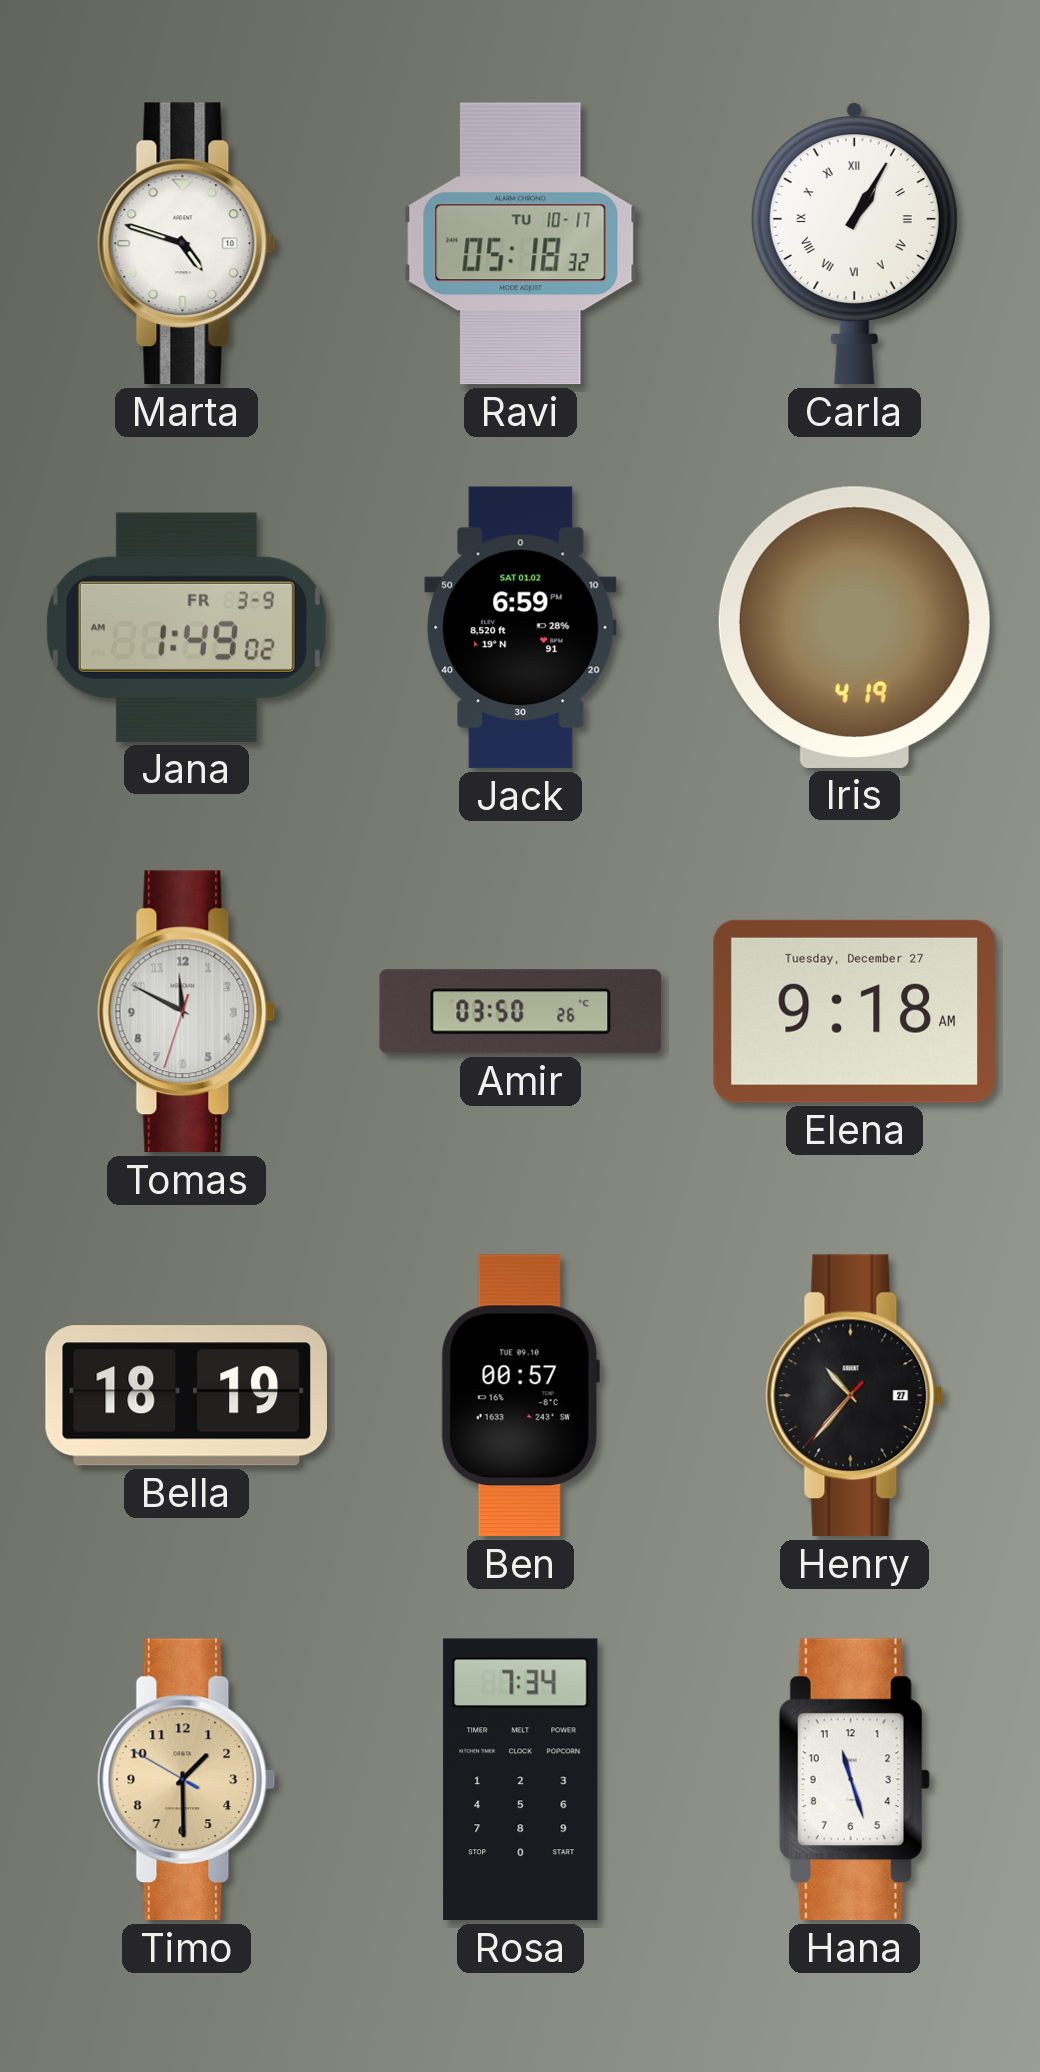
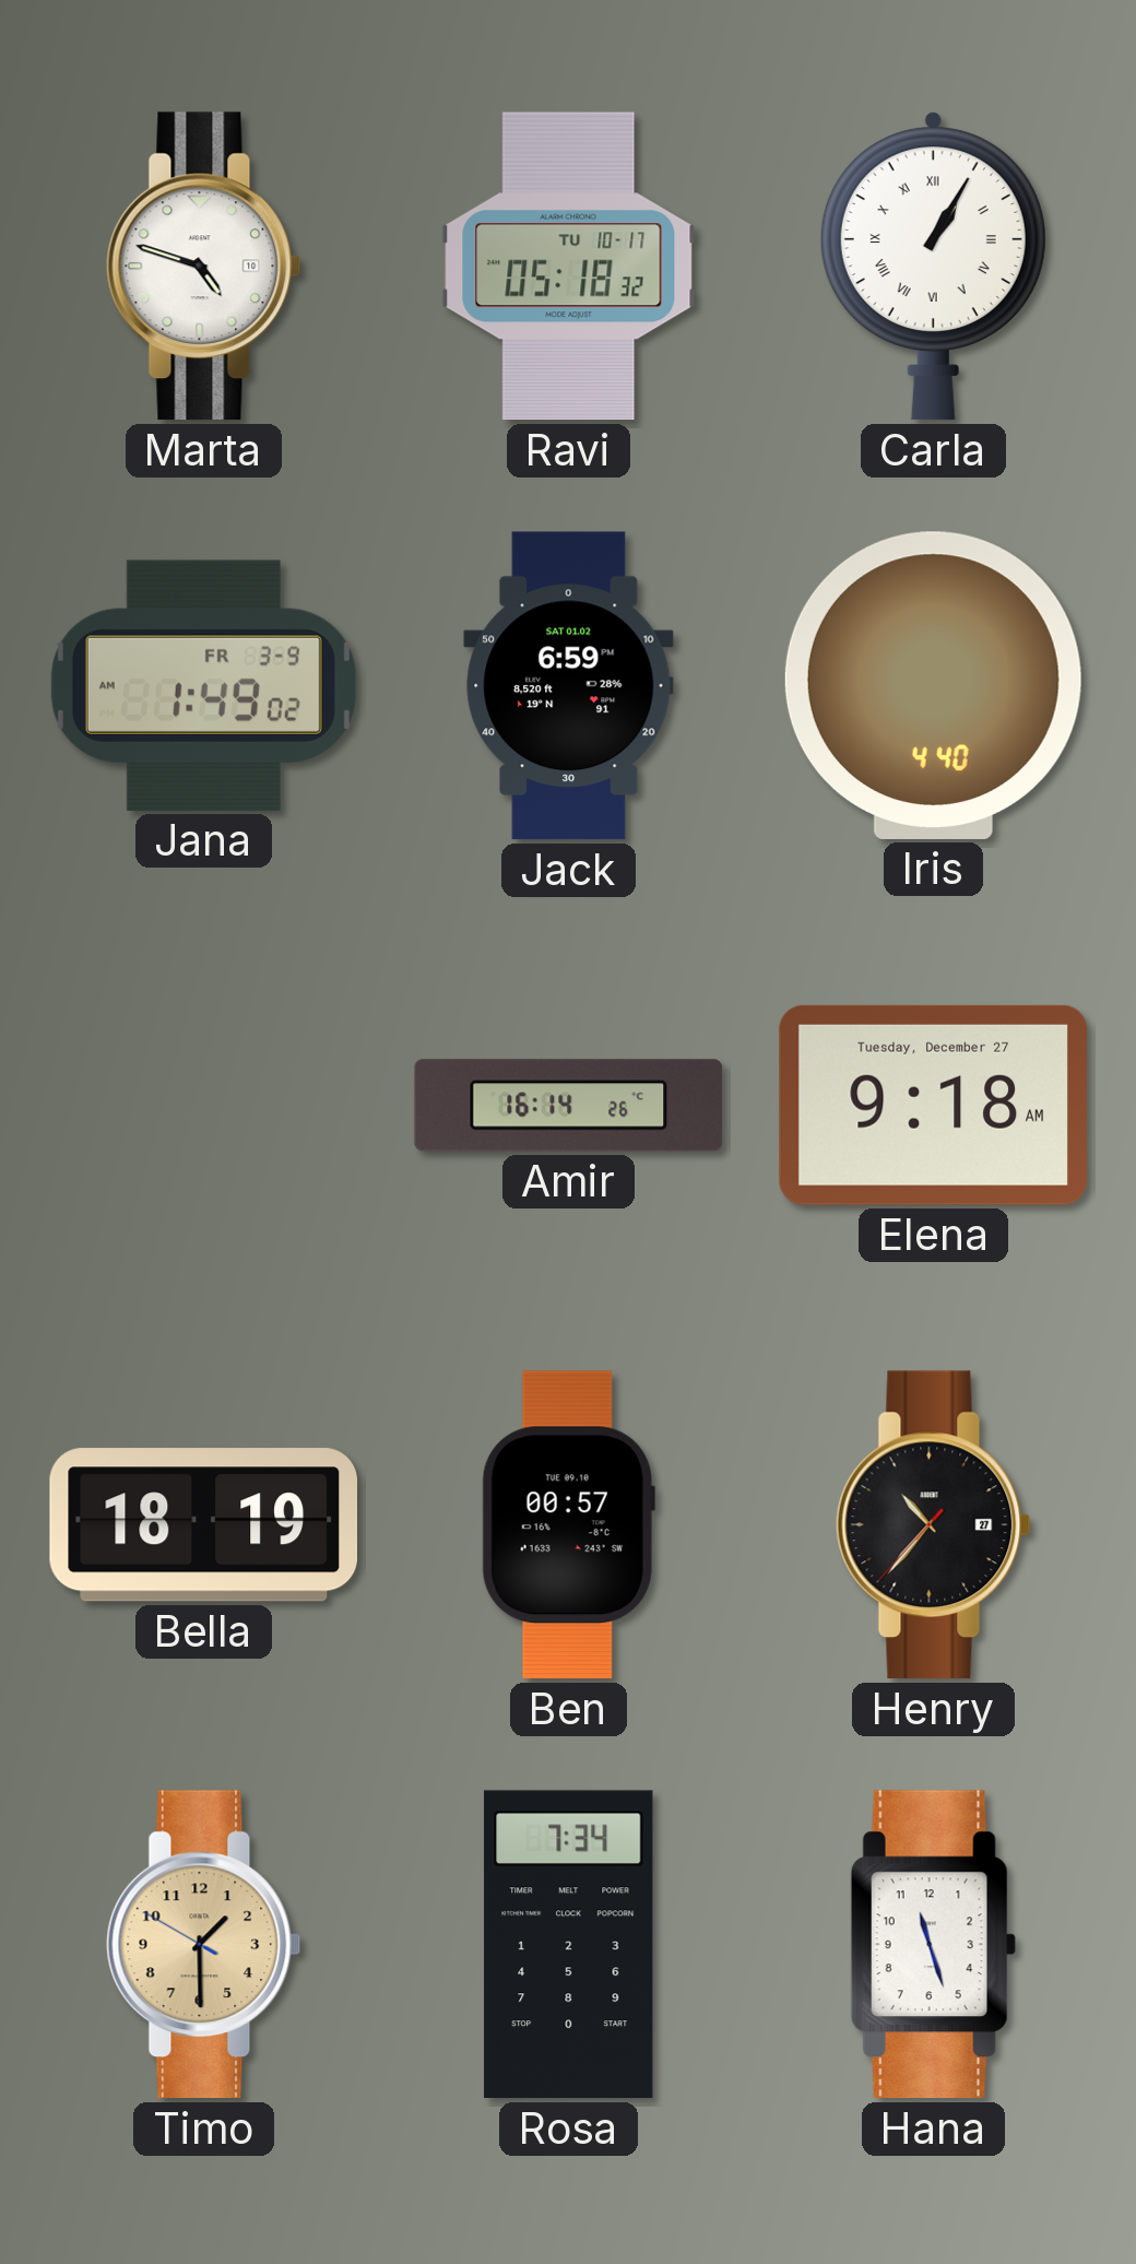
Iris: 4:19 -> 4:40
Tomas: 11:49 -> none
Amir: 03:50 -> 16:14
